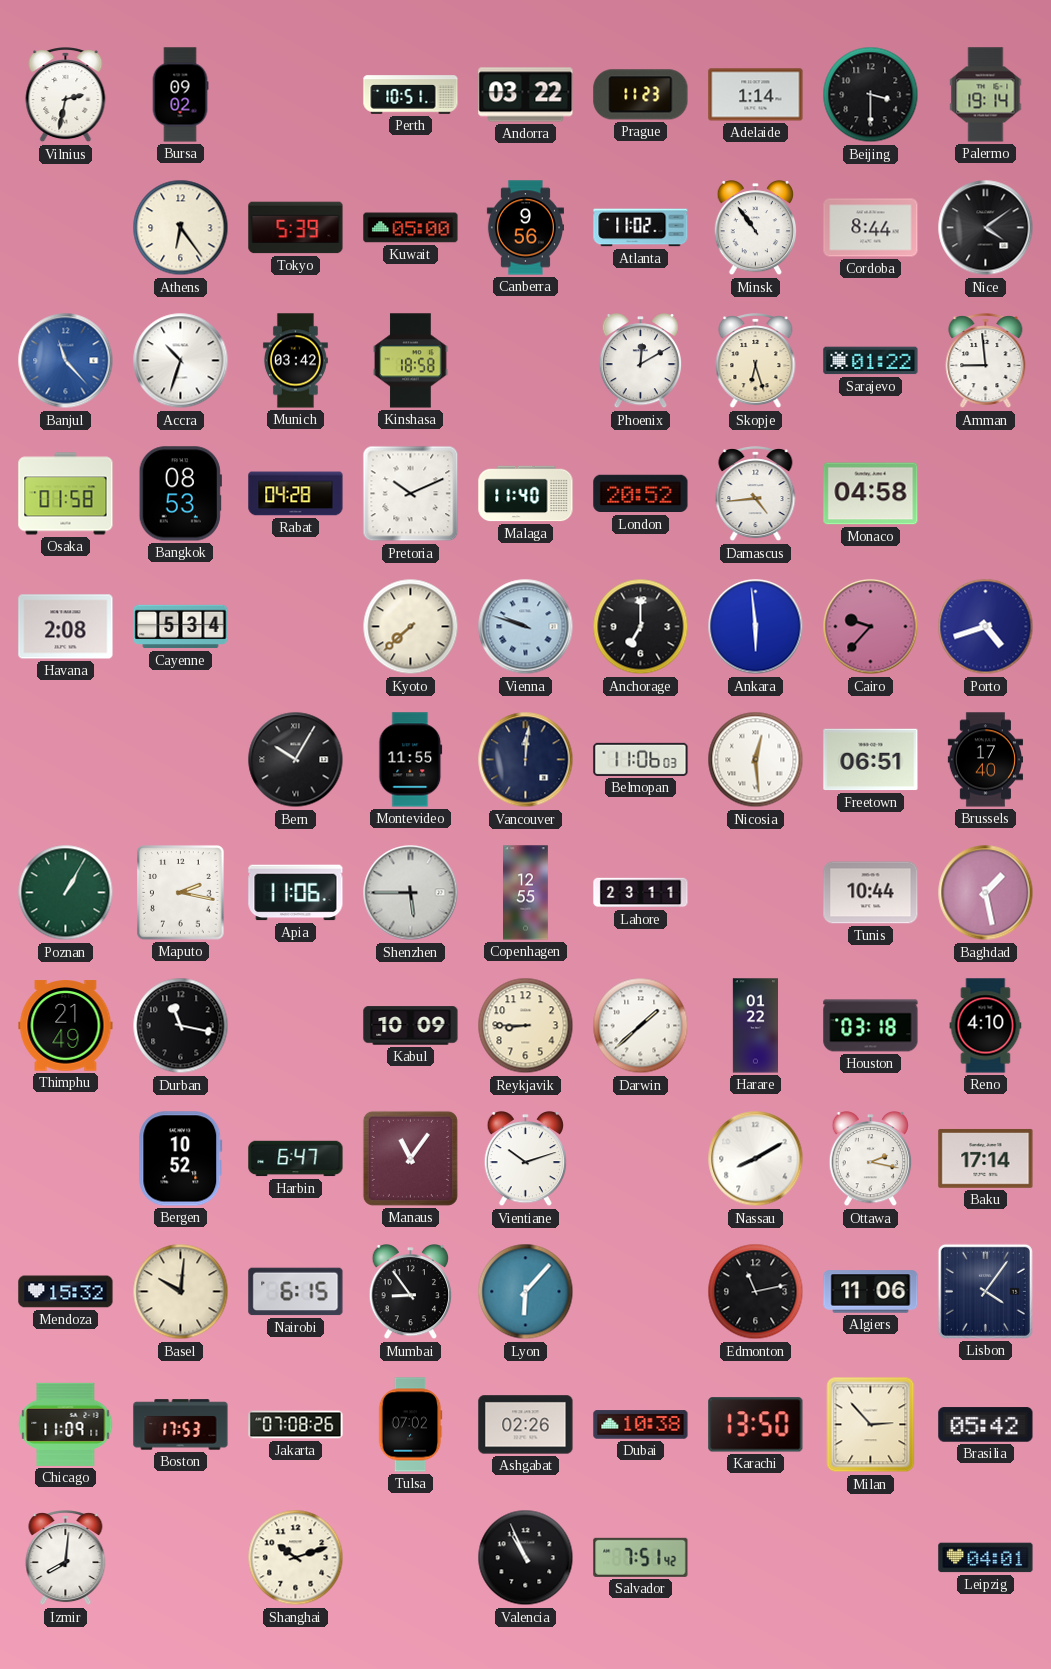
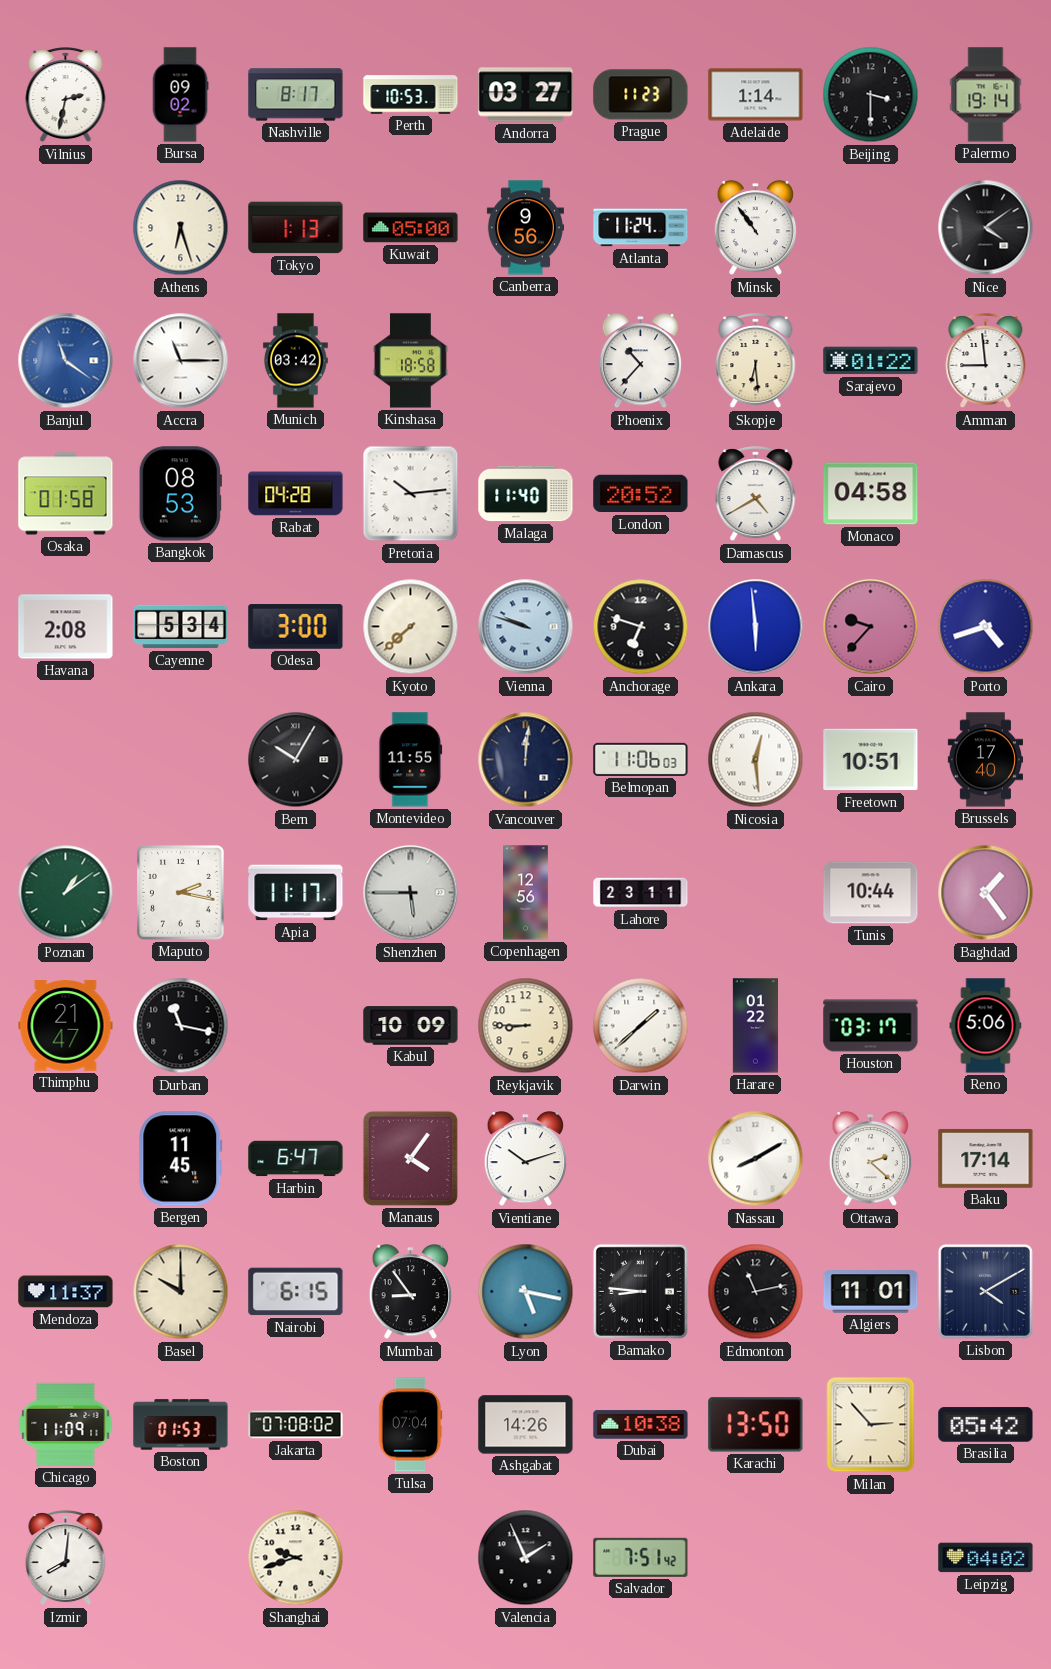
Nashville: none -> 8:17
Perth: 10:51 -> 10:53
Andorra: 03:22 -> 03:27
Athens: 6:24 -> 6:27
Tokyo: 5:39 -> 1:13
Atlanta: 11:02 -> 11:24
Cordoba: 8:44 -> none
Banjul: 11:23 -> 11:21
Accra: 10:33 -> 11:15
Phoenix: 12:10 -> 10:37
Skopje: 6:27 -> 6:29
Pretoria: 10:11 -> 10:14
Damascus: 4:44 -> 4:40
Odesa: none -> 3:00
Anchorage: 7:00 -> 6:48
Freetown: 06:51 -> 10:51
Poznan: 1:05 -> 1:09
Apia: 11:06 -> 11:17
Copenhagen: 12:55 -> 12:56
Baghdad: 1:28 -> 1:24
Thimphu: 21:49 -> 21:47
Houston: 03:18 -> 03:17
Reno: 4:10 -> 5:06
Bergen: 10:52 -> 11:45
Manaus: 11:06 -> 4:06
Ottawa: 2:17 -> 2:22
Mendoza: 15:32 -> 11:37
Basel: 10:01 -> 10:00
Lyon: 6:07 -> 5:17
Bamako: none -> 8:46
Algiers: 11:06 -> 11:01
Lisbon: 4:06 -> 4:10
Boston: 17:53 -> 01:53
Jakarta: 07:08:26 -> 07:08:02
Tulsa: 07:02 -> 07:04
Ashgabat: 02:26 -> 14:26
Shanghai: 10:12 -> 9:42
Valencia: 10:56 -> 1:56
Leipzig: 04:01 -> 04:02
